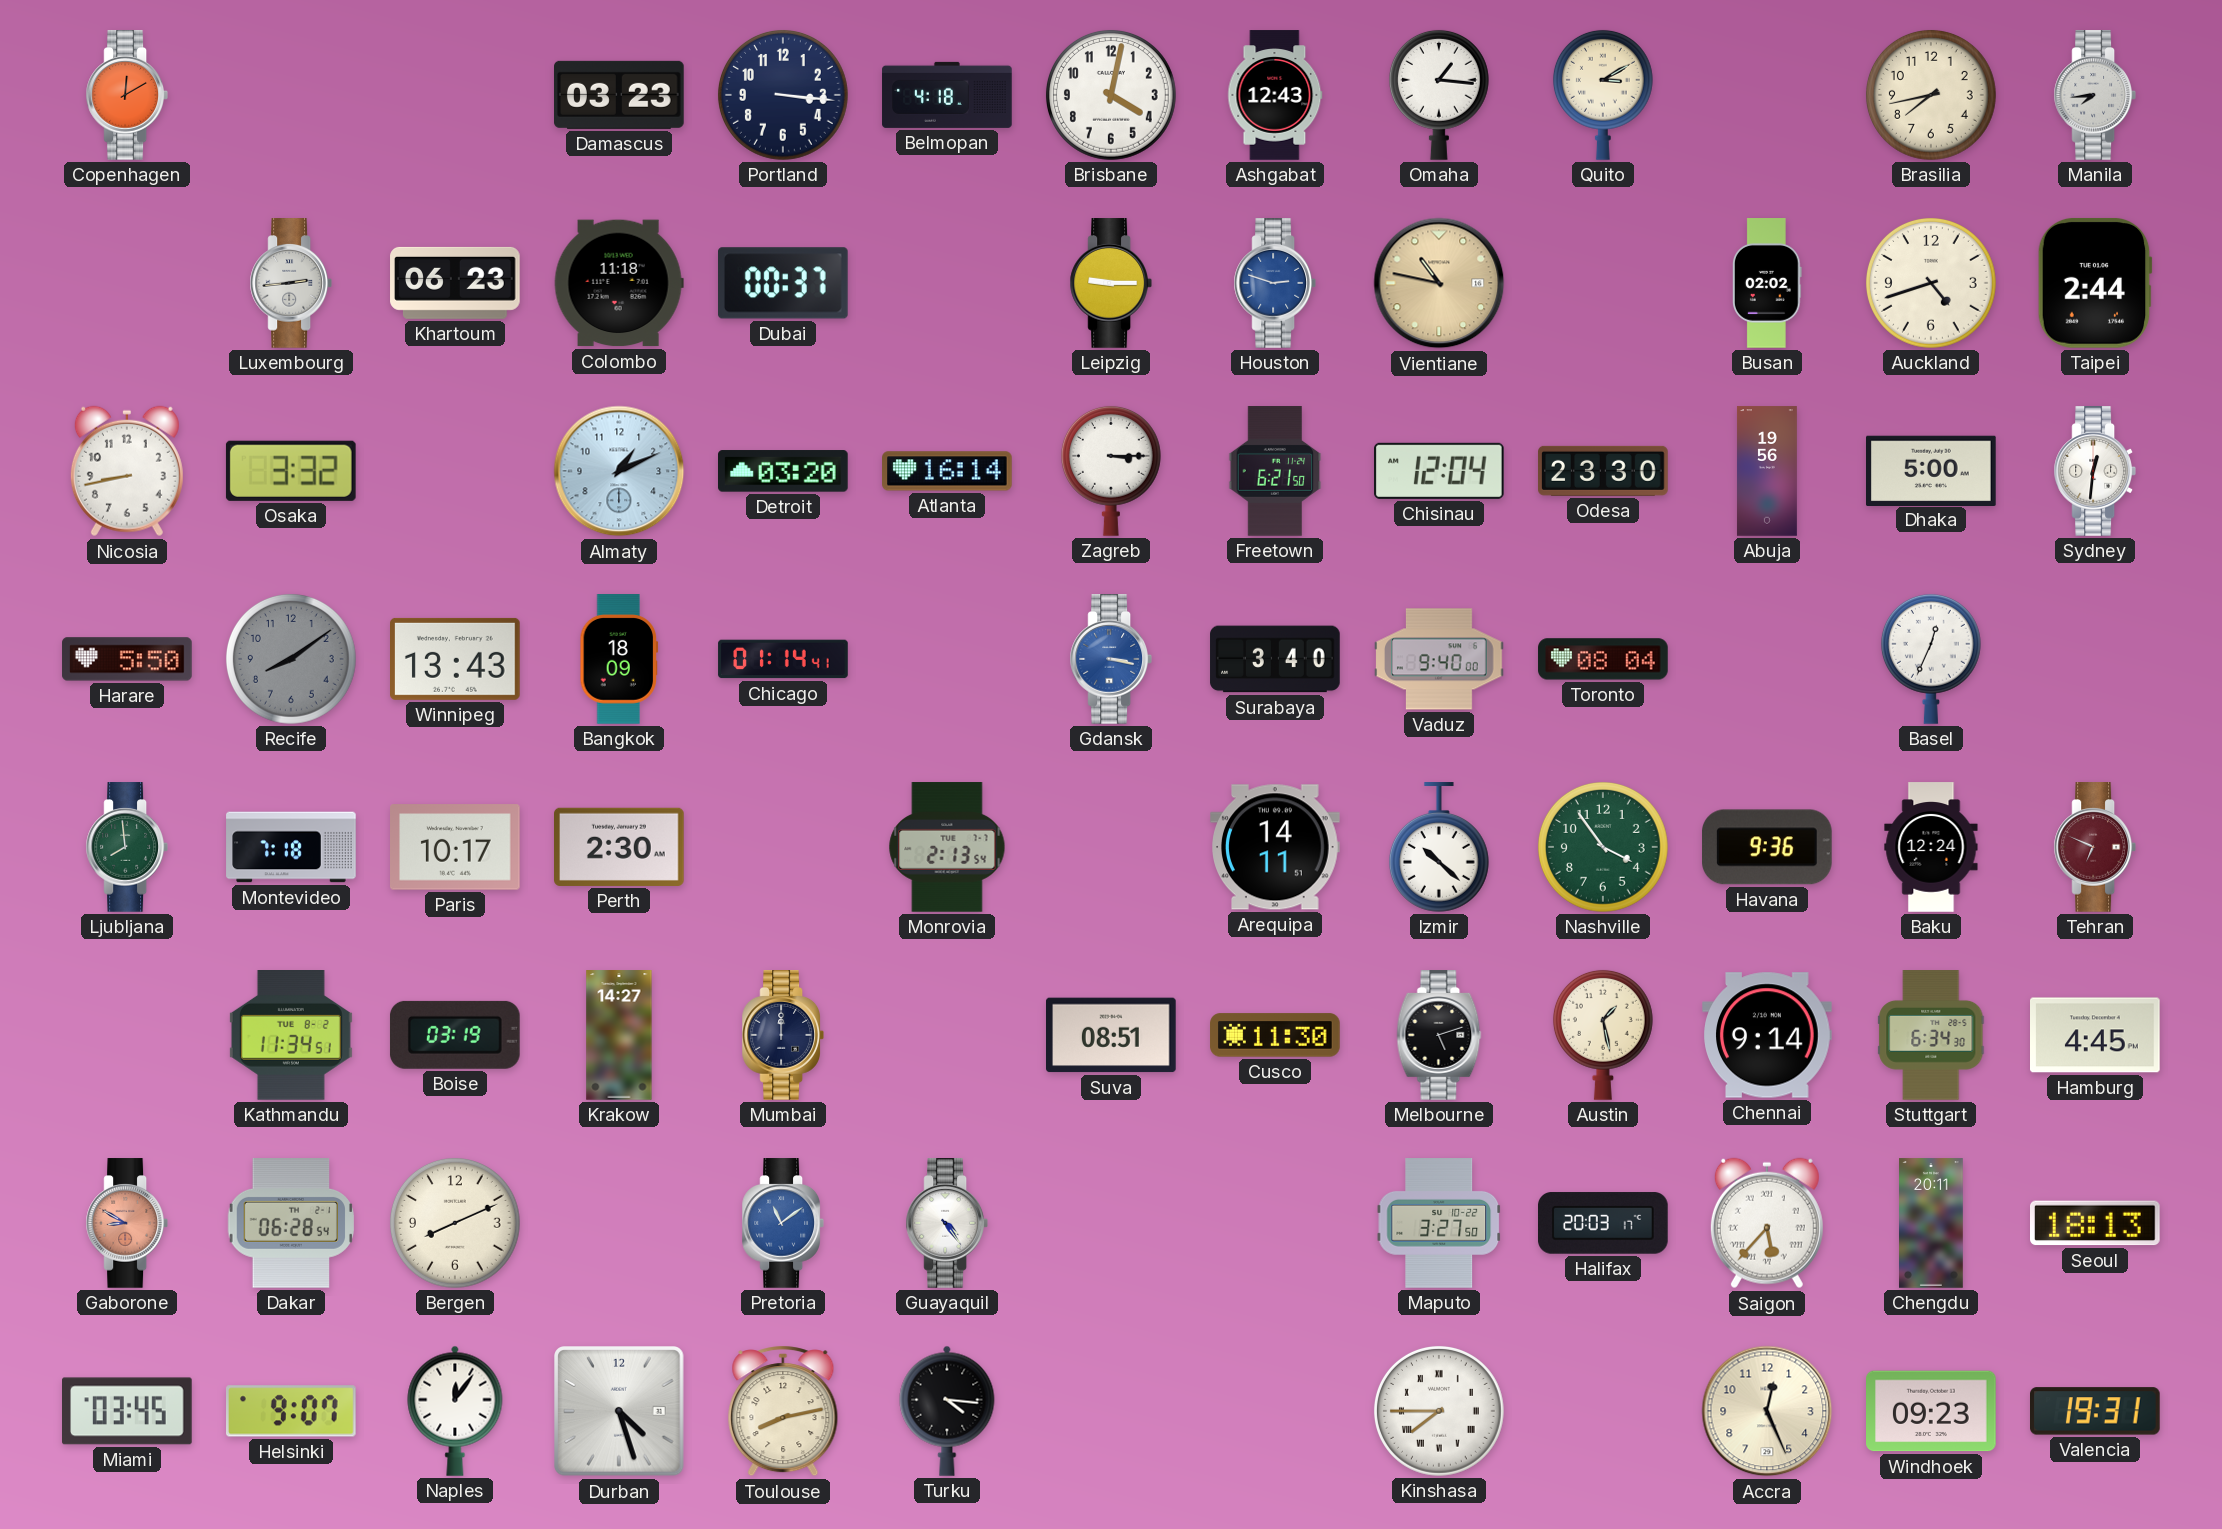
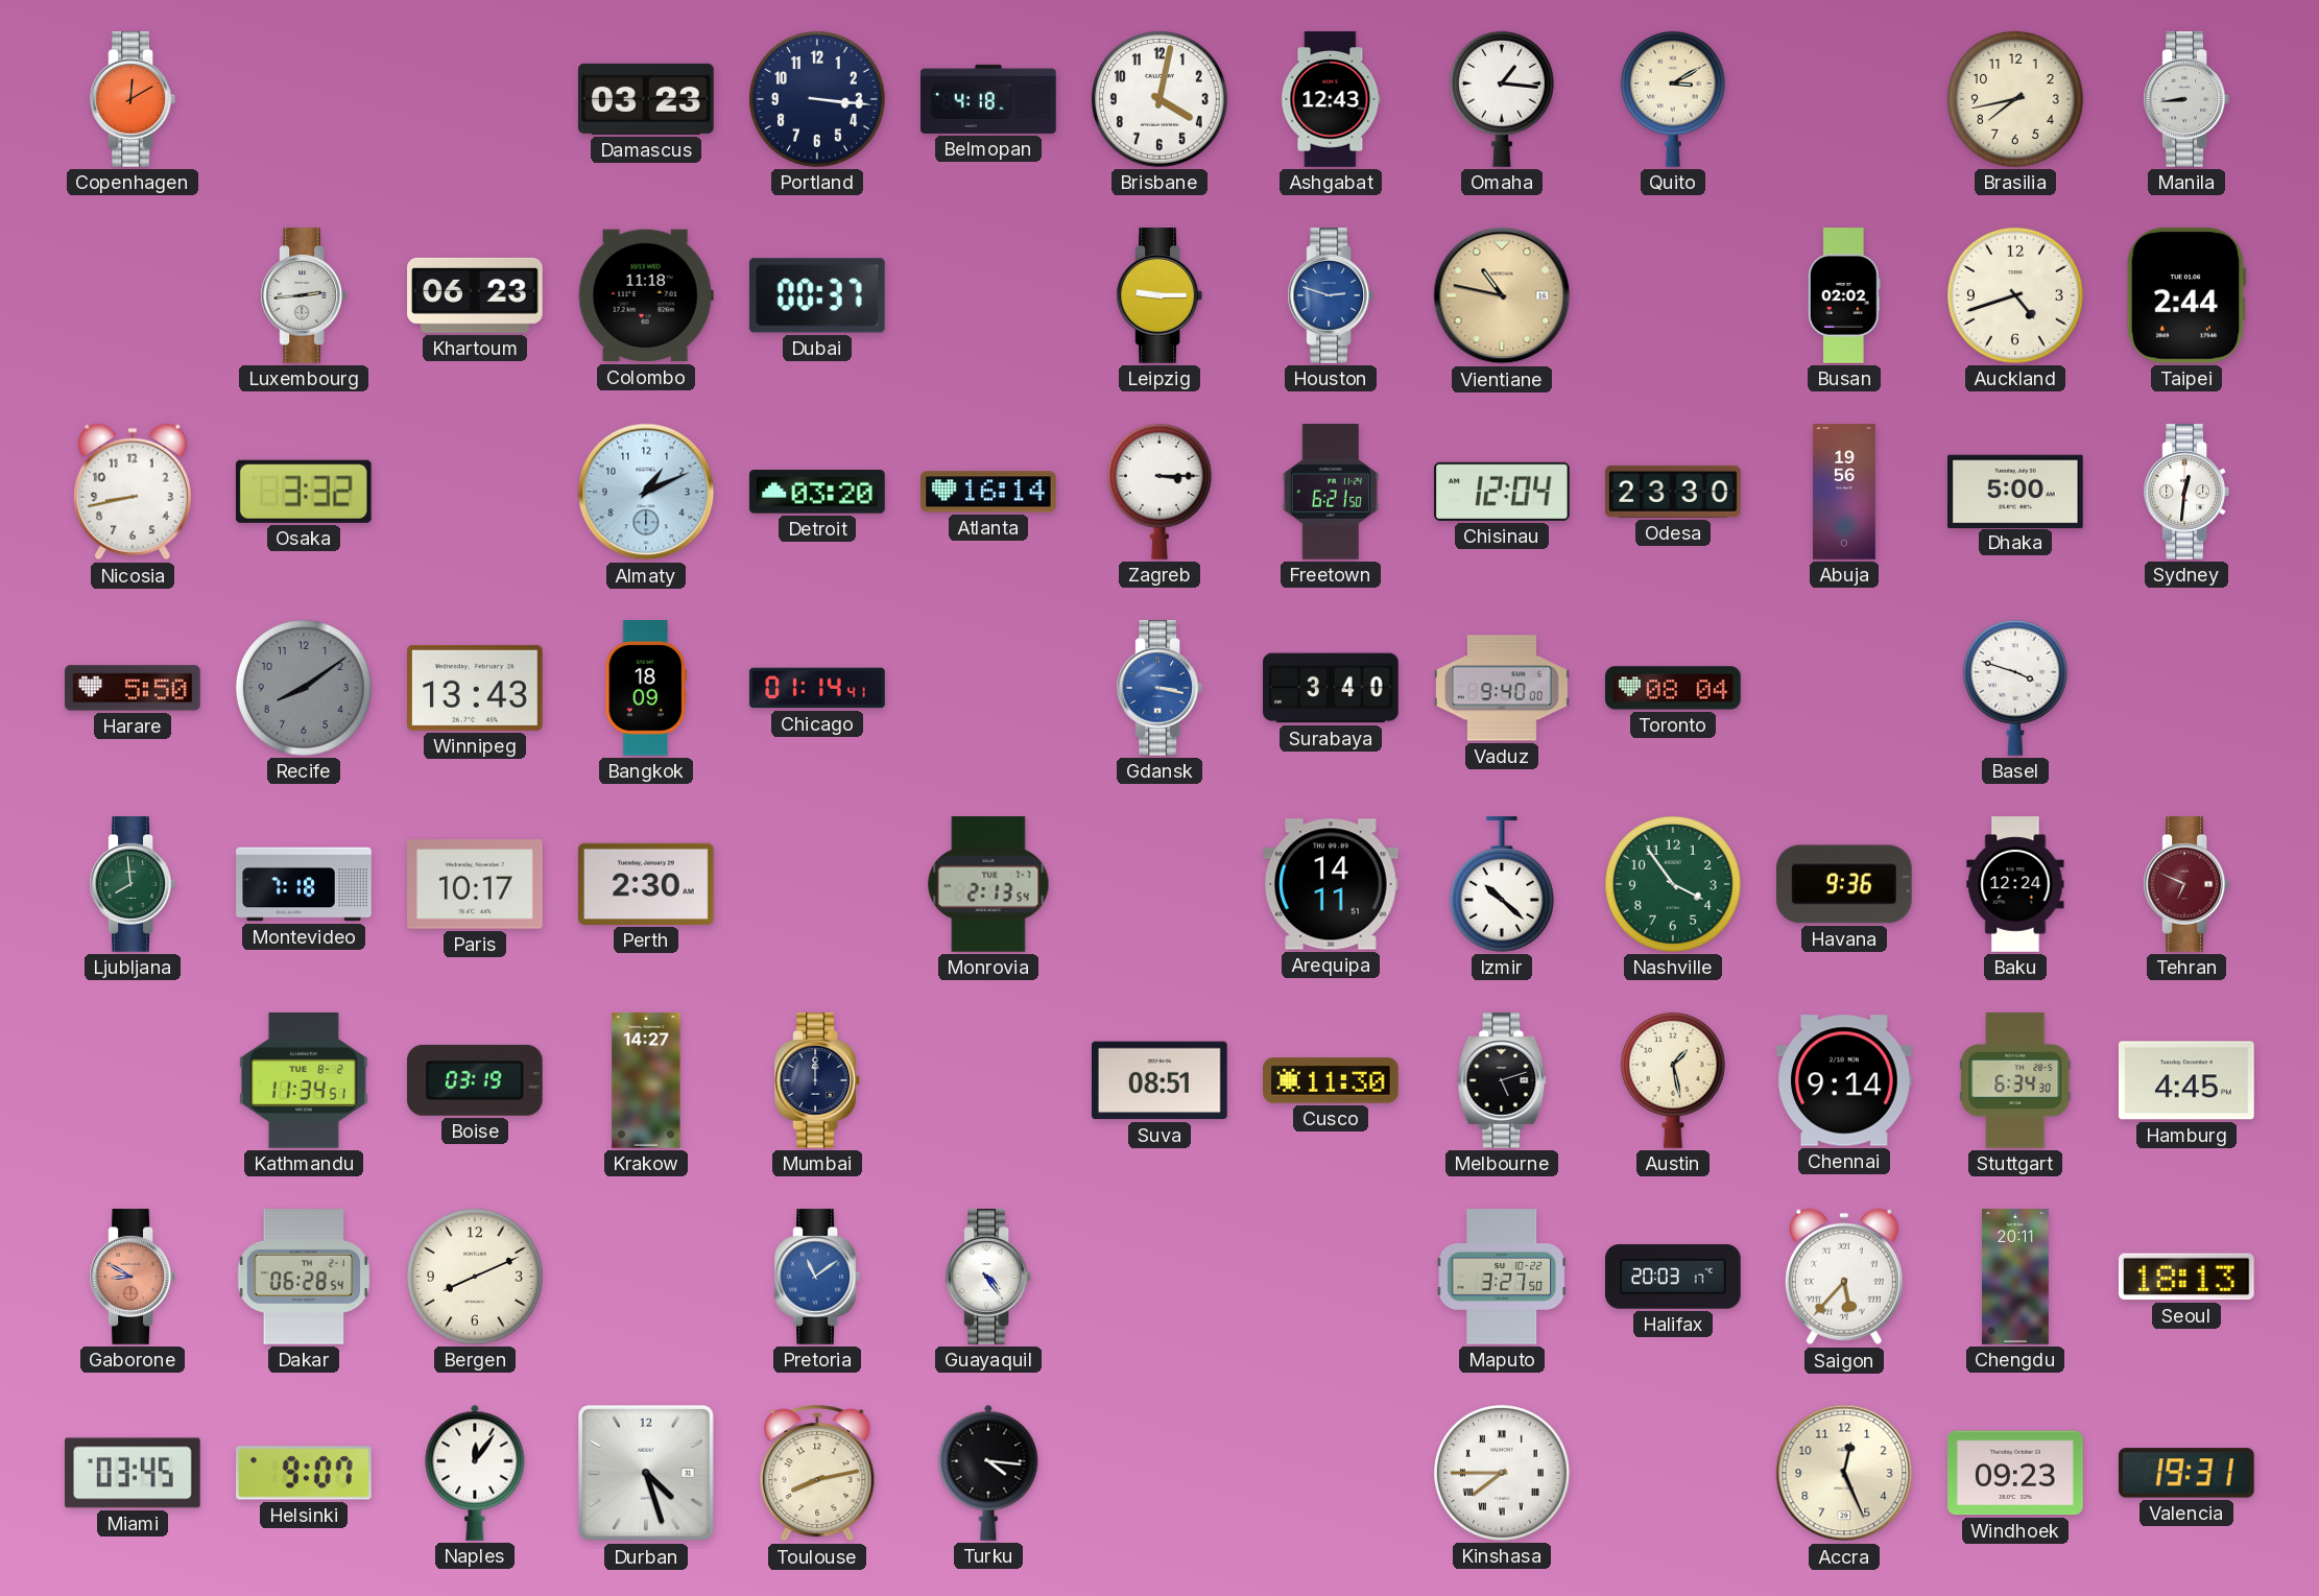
Manila: 7:44 -> 8:44
Basel: 12:34 -> 3:48
